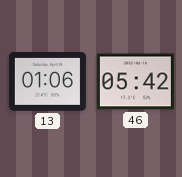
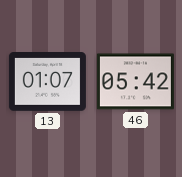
13: 01:06 -> 01:07
